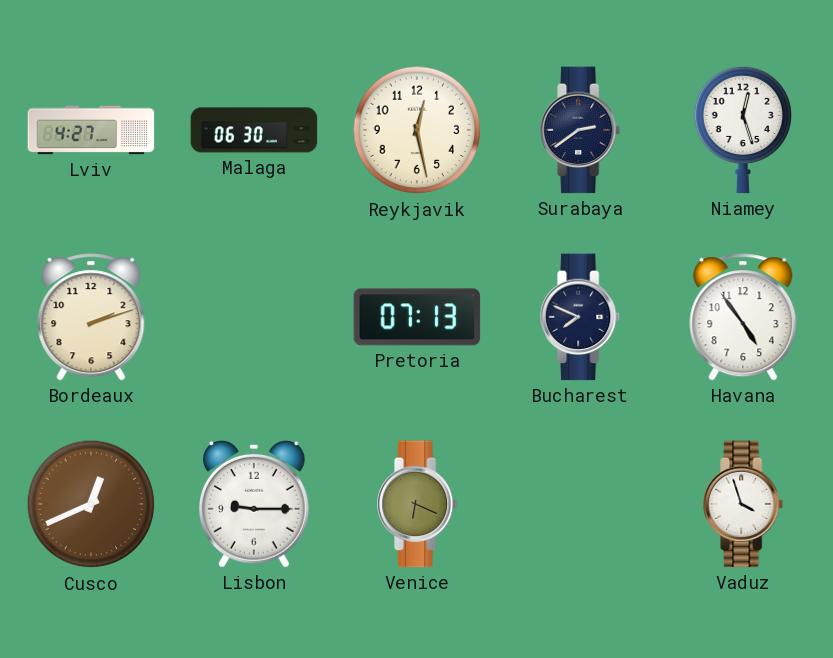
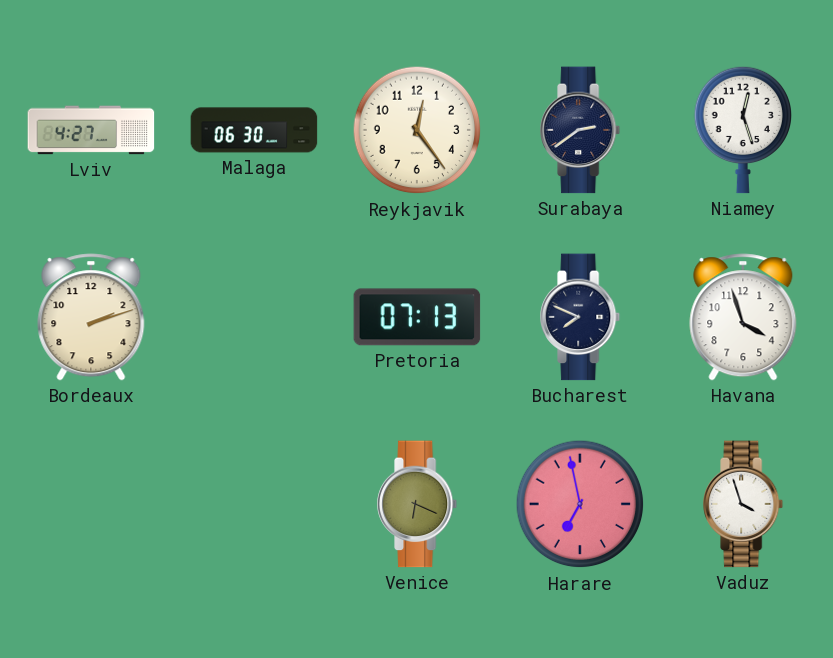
Reykjavik: 12:28 -> 12:24
Havana: 4:54 -> 3:57
Cusco: 12:41 -> none
Lisbon: 9:15 -> none
Harare: none -> 6:58
